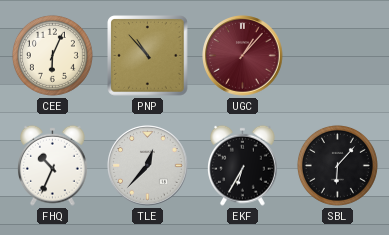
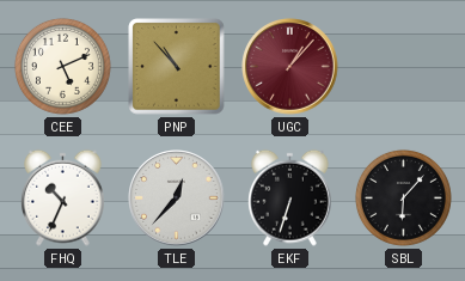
CEE: 6:04 -> 5:11
EKF: 6:35 -> 6:33
